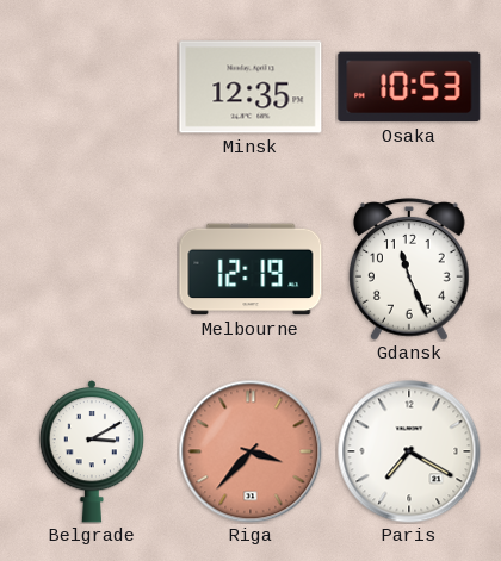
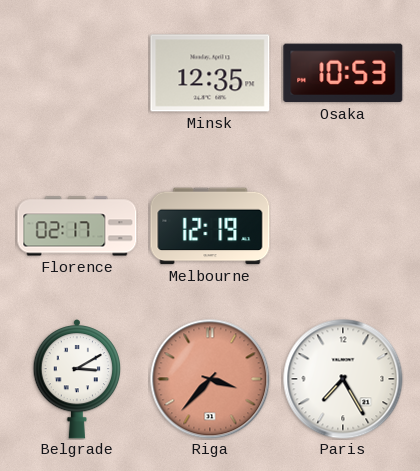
Florence: none -> 02:17
Gdansk: 11:26 -> none
Paris: 7:20 -> 7:25
